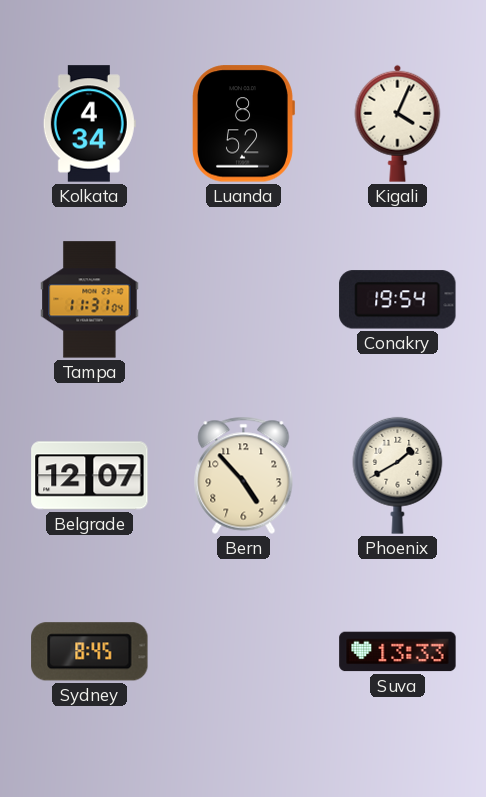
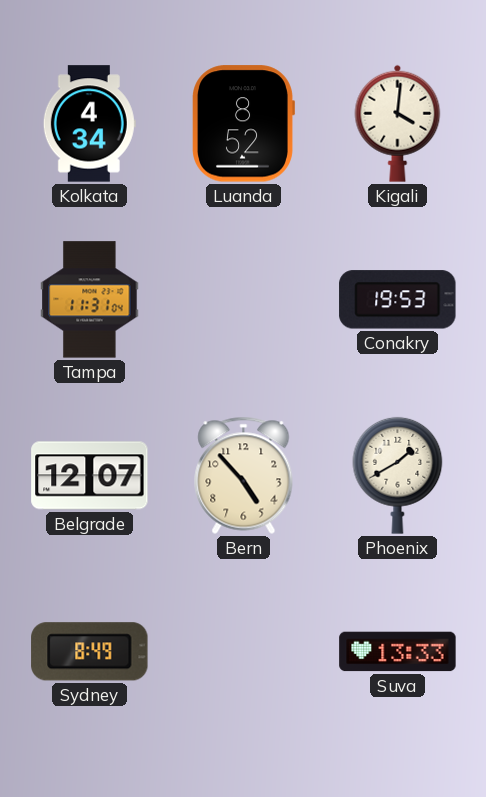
Kigali: 4:04 -> 4:01
Conakry: 19:54 -> 19:53
Sydney: 8:45 -> 8:49
